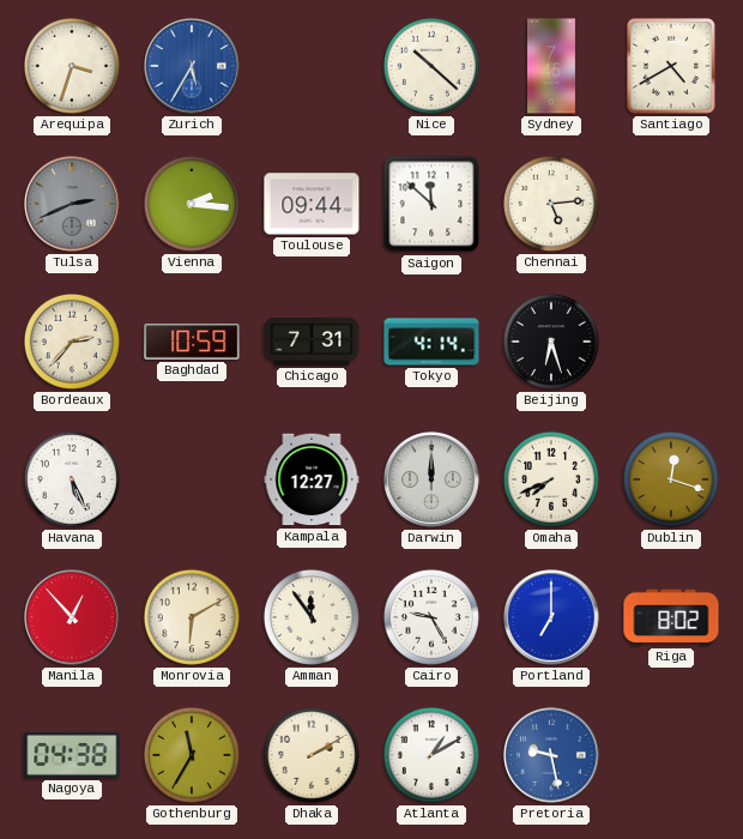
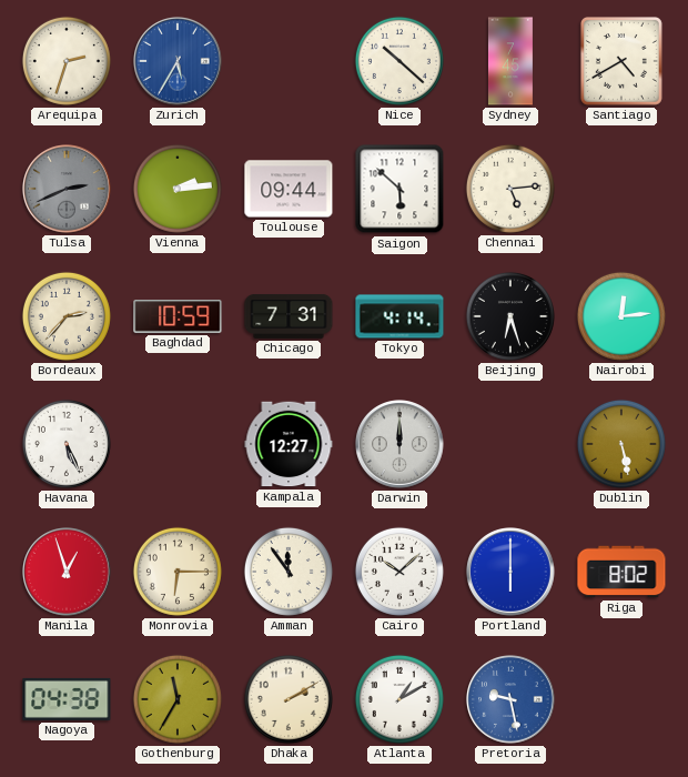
Arequipa: 3:33 -> 2:33
Vienna: 2:16 -> 2:14
Saigon: 11:52 -> 5:52
Nairobi: none -> 12:14
Omaha: 7:41 -> none
Dublin: 12:18 -> 5:28
Manila: 12:53 -> 12:57
Monrovia: 6:10 -> 6:15
Cairo: 9:25 -> 10:08
Portland: 7:00 -> 6:00
